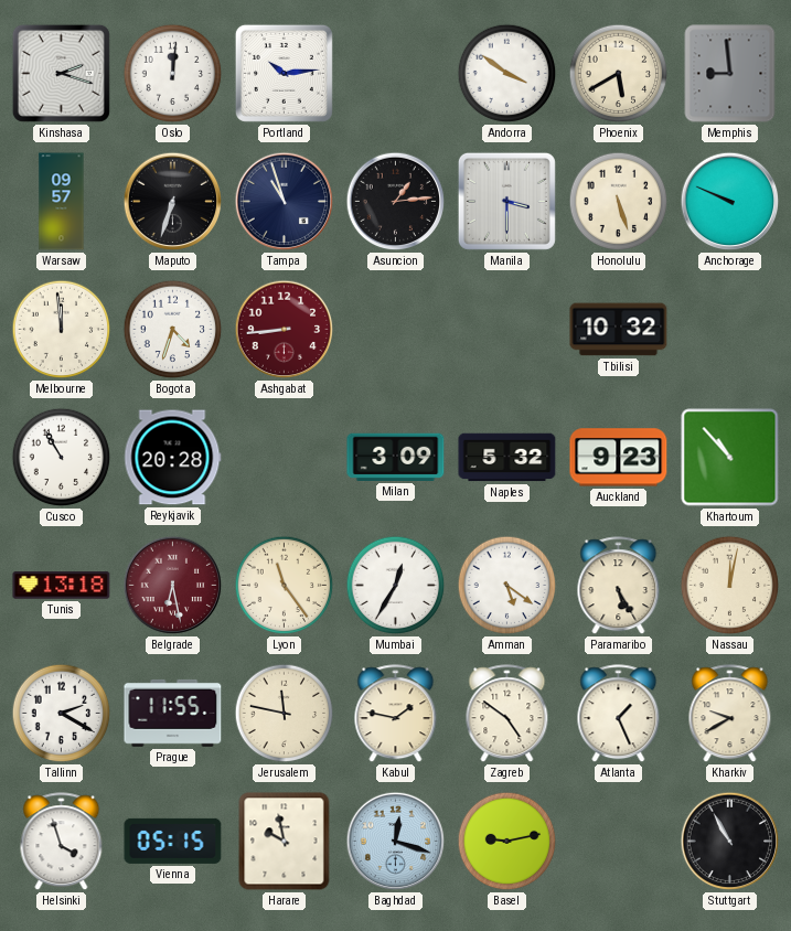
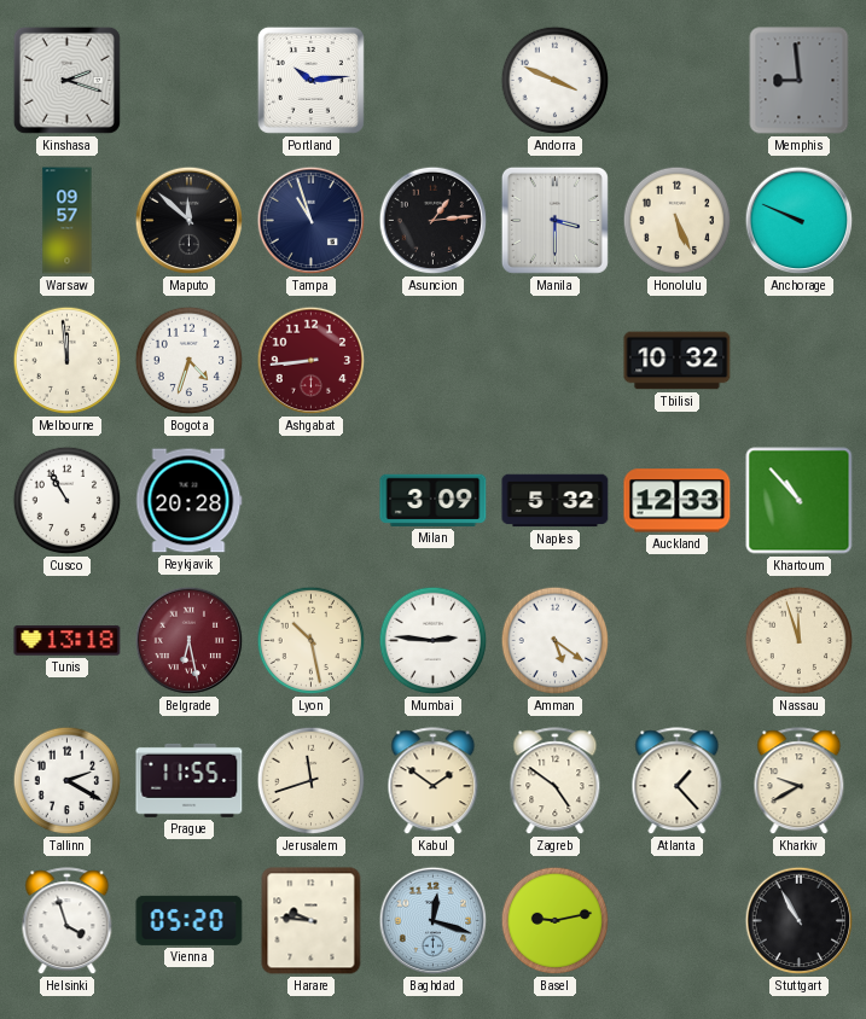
Oslo: 12:01 -> none
Andorra: 3:51 -> 3:49
Phoenix: 5:40 -> none
Maputo: 6:33 -> 11:52
Honolulu: 5:27 -> 5:26
Auckland: 9:23 -> 12:33
Lyon: 11:24 -> 10:28
Mumbai: 12:35 -> 2:46
Paramaribo: 5:25 -> none
Nassau: 12:02 -> 11:57
Jerusalem: 11:47 -> 11:42
Kabul: 1:47 -> 1:51
Atlanta: 1:26 -> 1:23
Vienna: 05:15 -> 05:20
Harare: 9:58 -> 9:46
